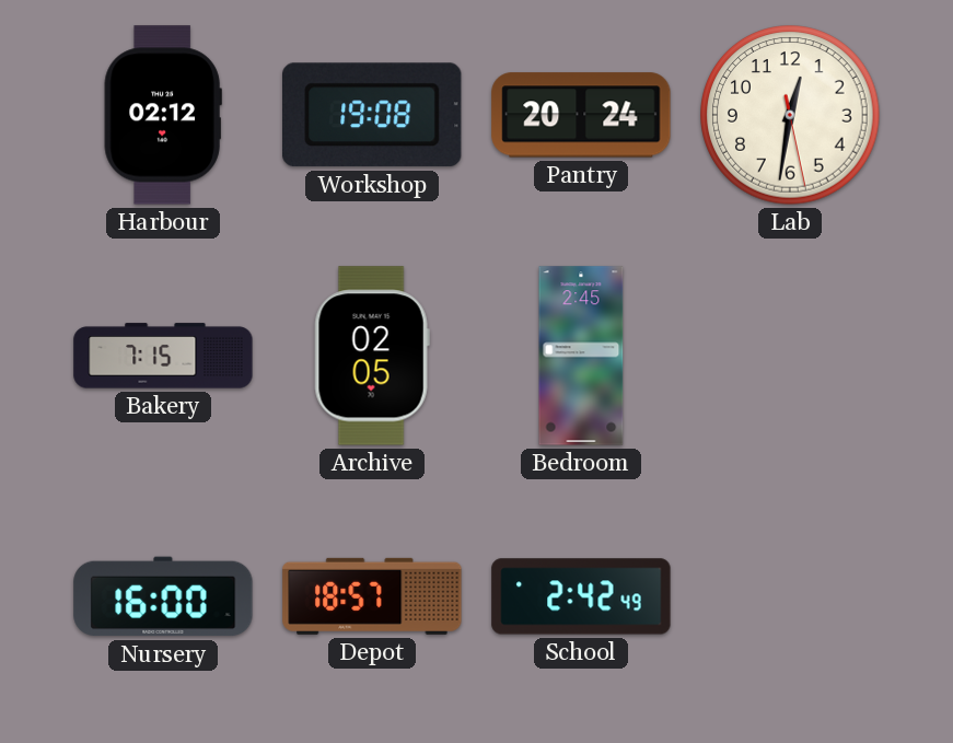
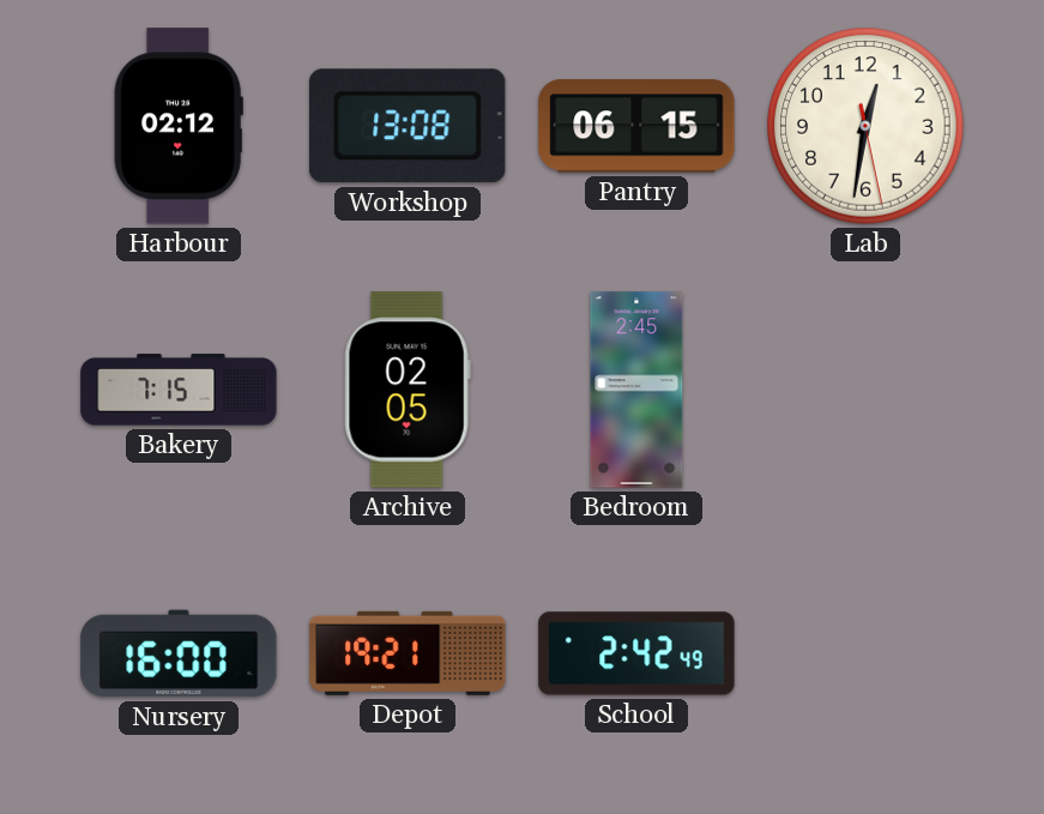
Workshop: 19:08 -> 13:08
Pantry: 20:24 -> 06:15
Depot: 18:57 -> 19:21
